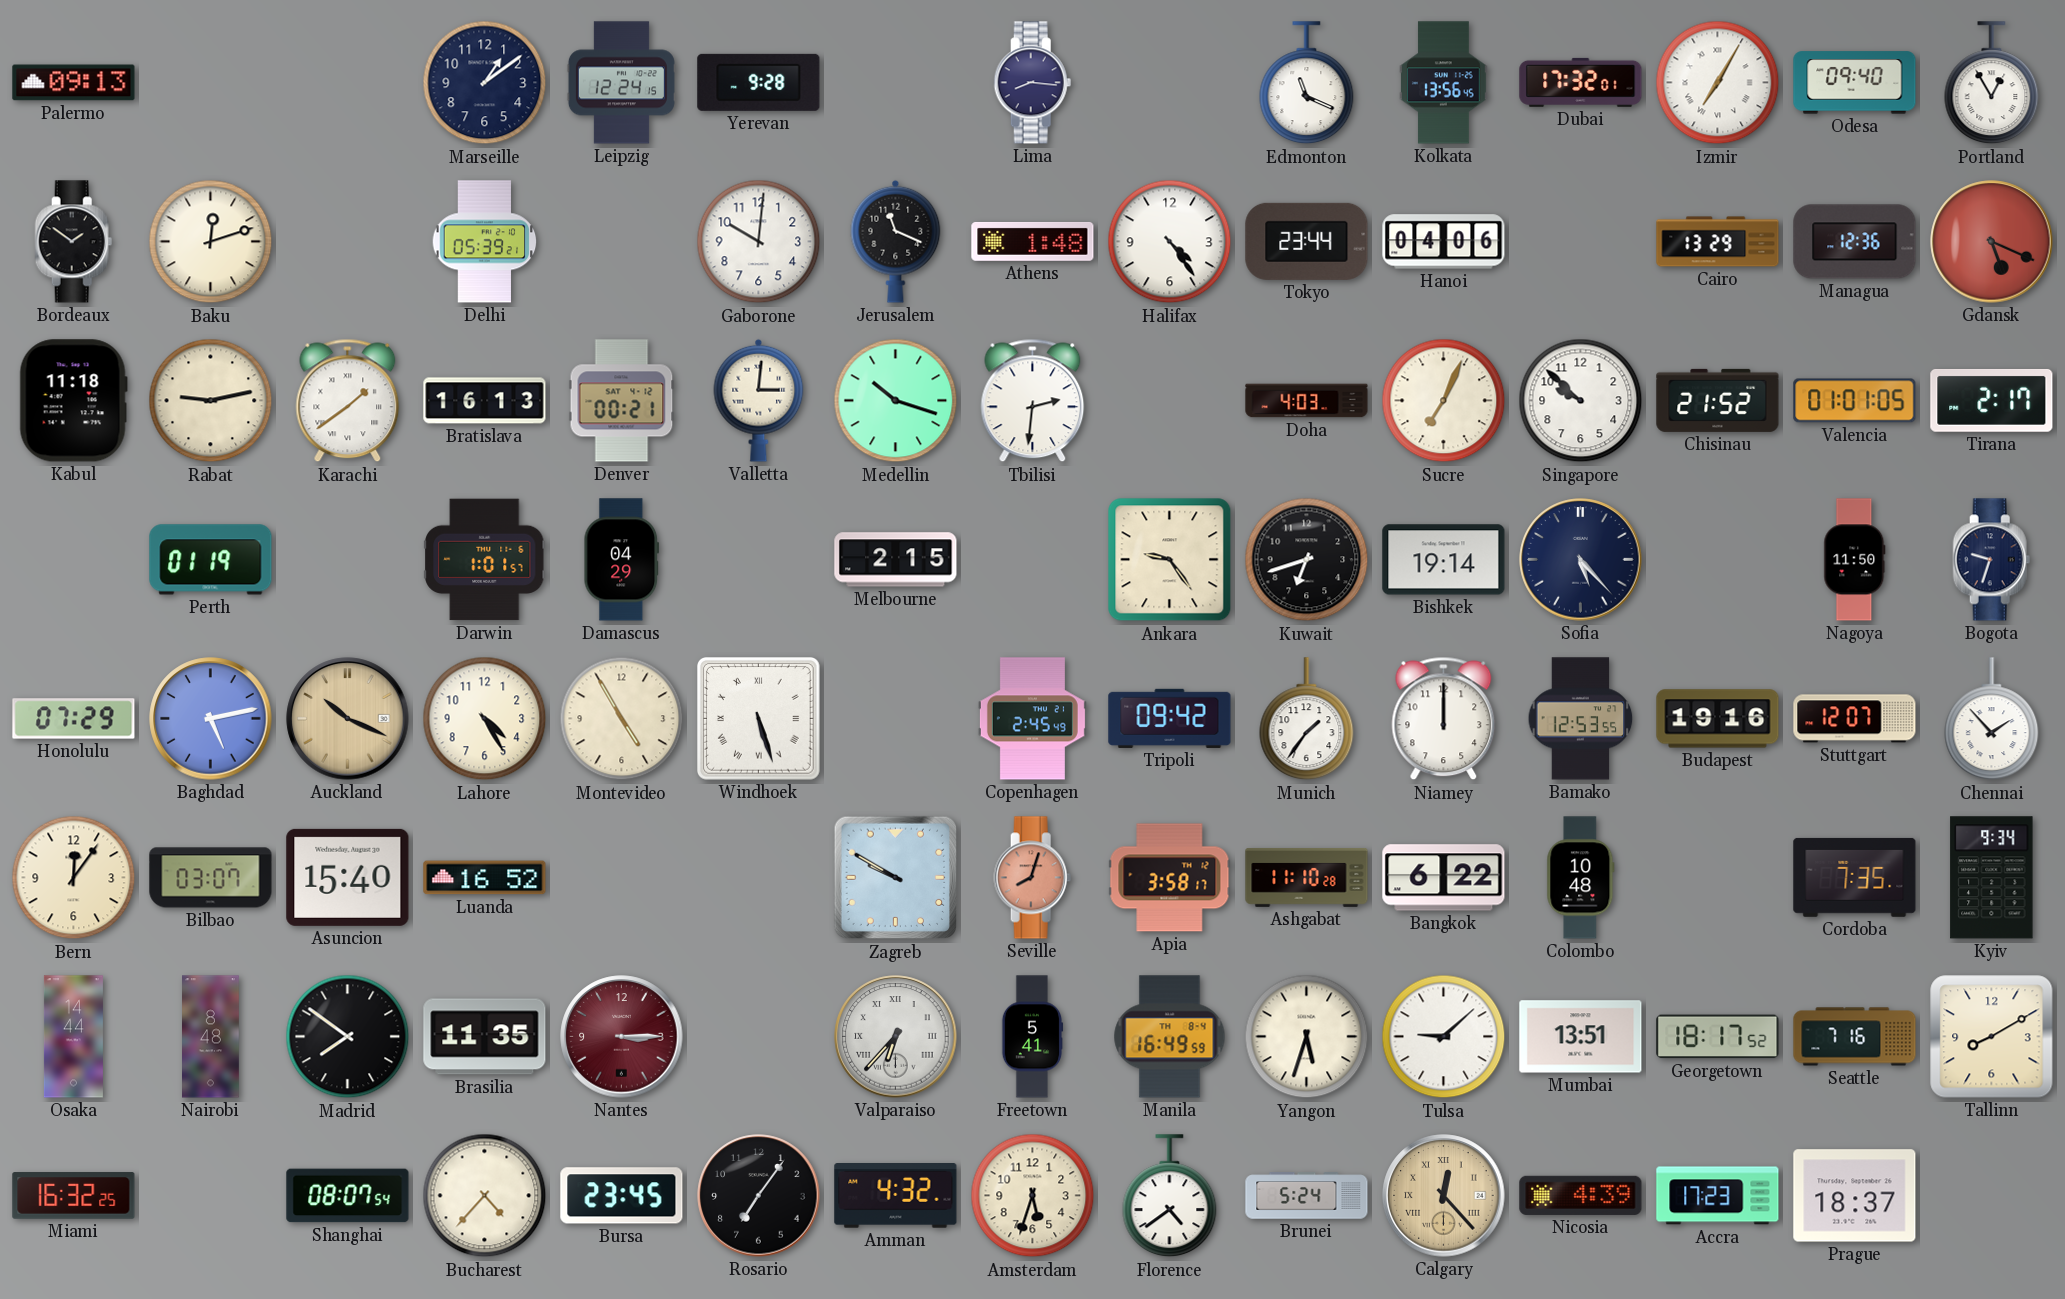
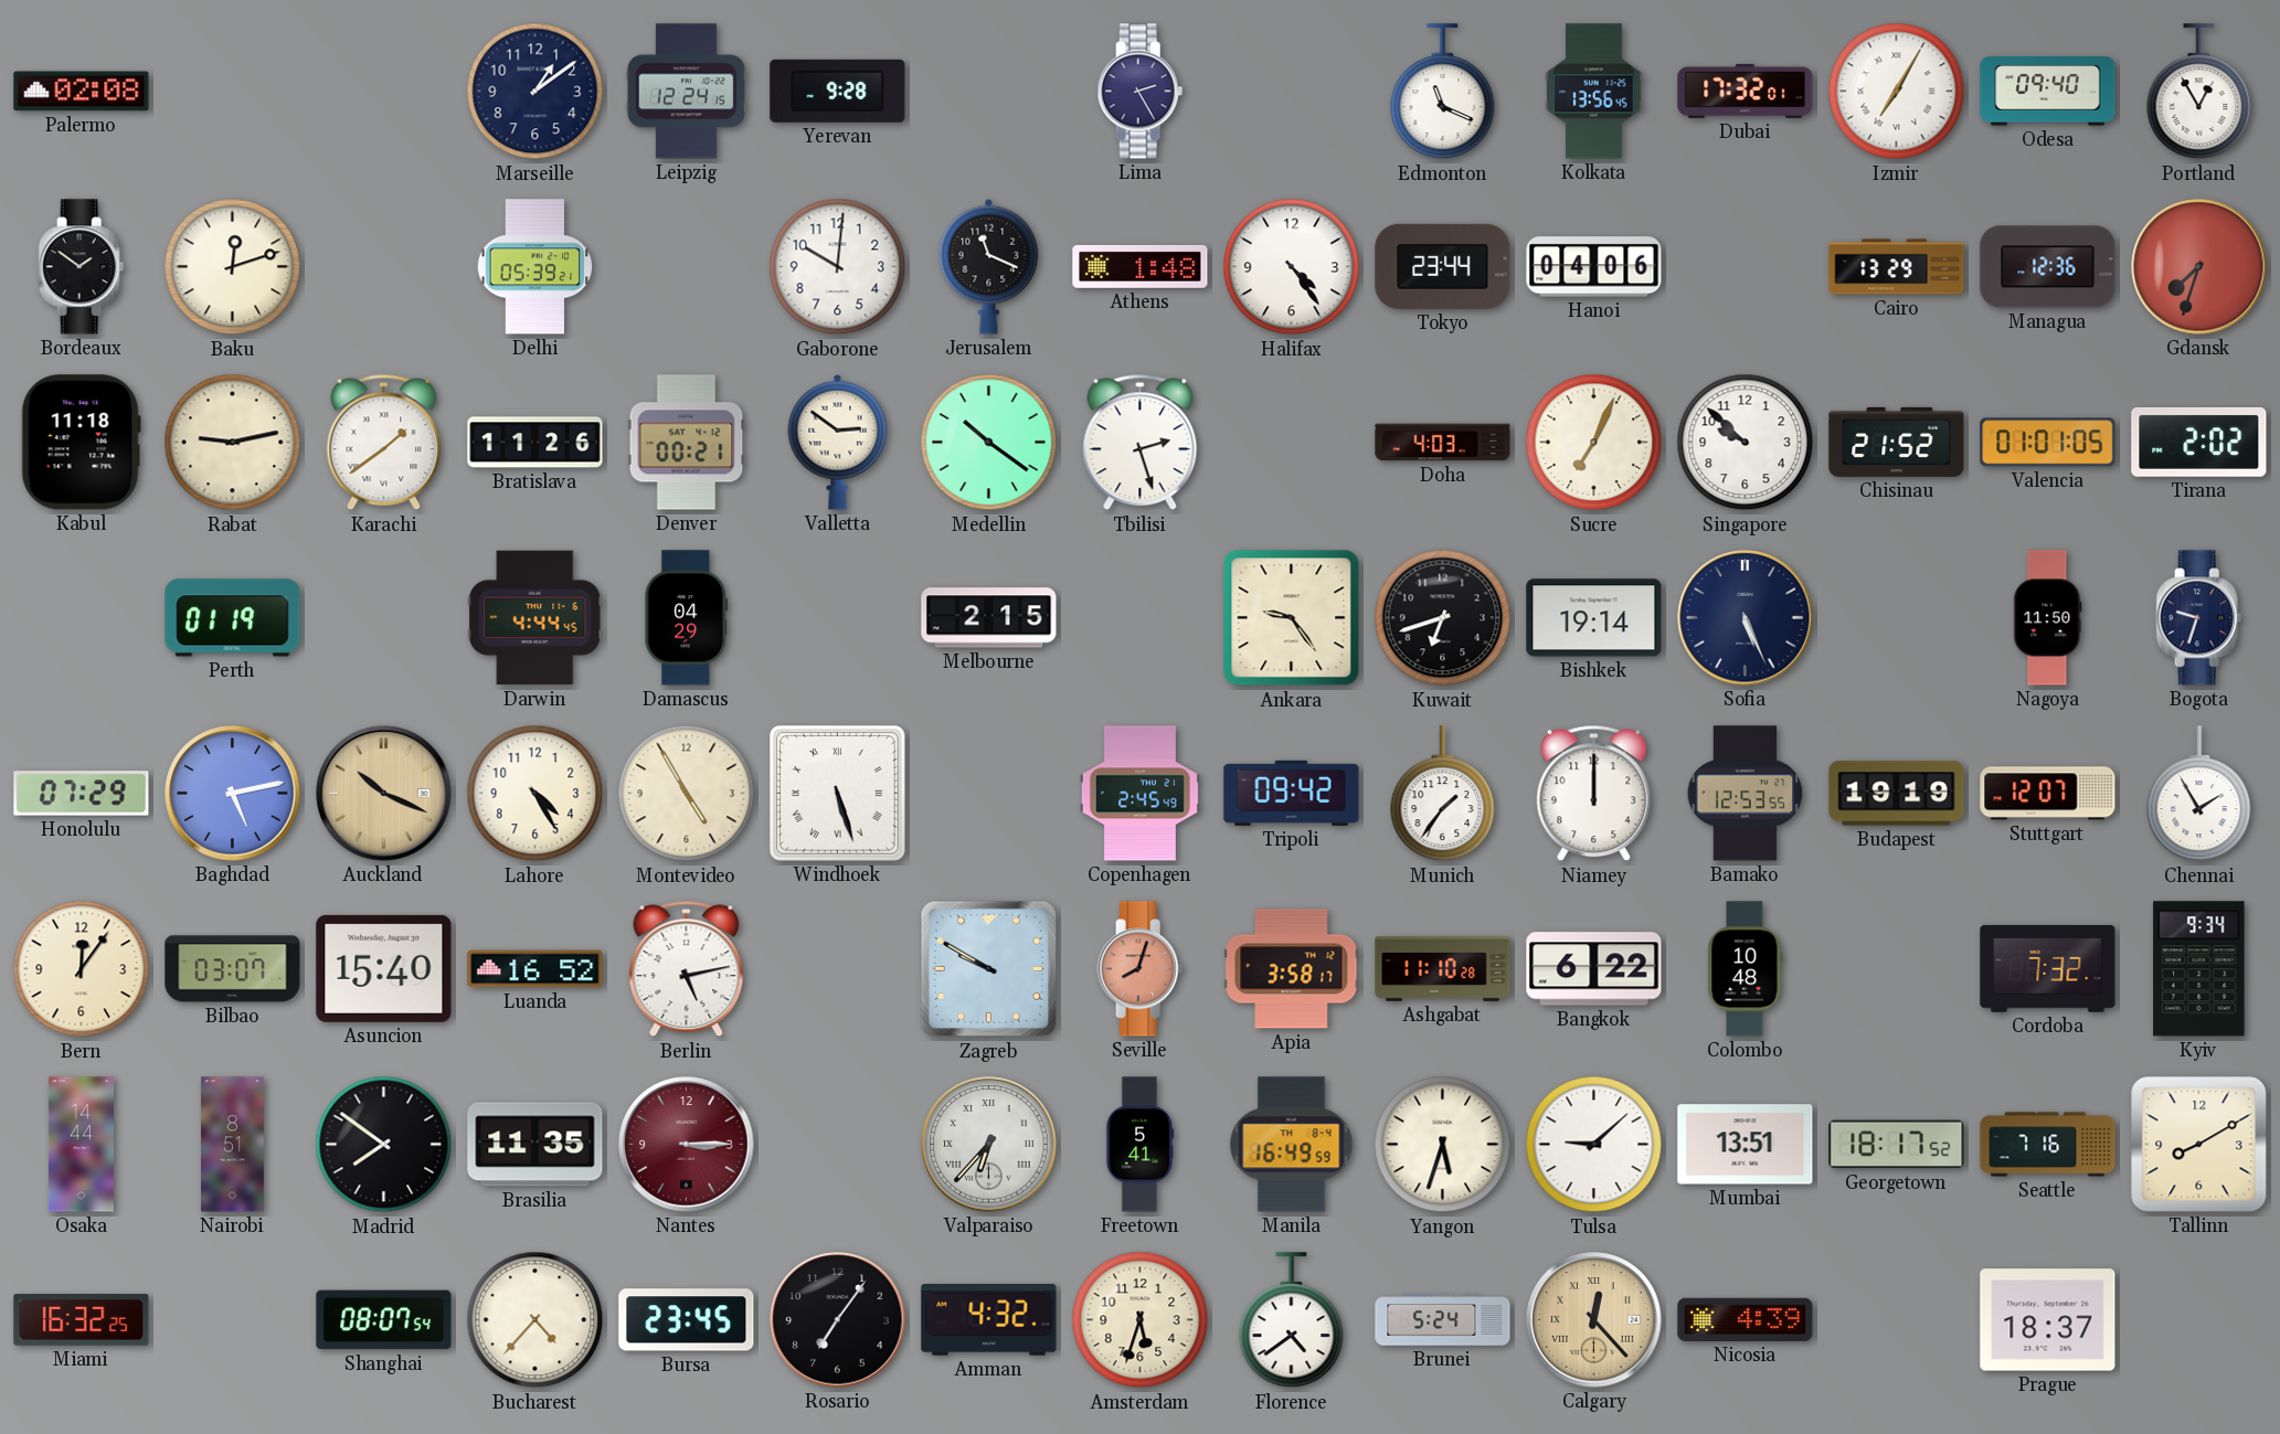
Palermo: 09:13 -> 02:08
Lima: 8:16 -> 2:25
Gdansk: 5:19 -> 7:33
Bratislava: 16:13 -> 11:26
Valletta: 3:01 -> 2:51
Medellin: 10:18 -> 10:21
Tbilisi: 2:31 -> 2:27
Tirana: 2:17 -> 2:02
Darwin: 1:01 -> 4:44
Sofia: 5:23 -> 5:26
Budapest: 19:16 -> 19:19
Chennai: 1:53 -> 1:55
Berlin: none -> 5:13
Cordoba: 7:35 -> 7:32
Nairobi: 8:48 -> 8:51
Accra: 17:23 -> none
